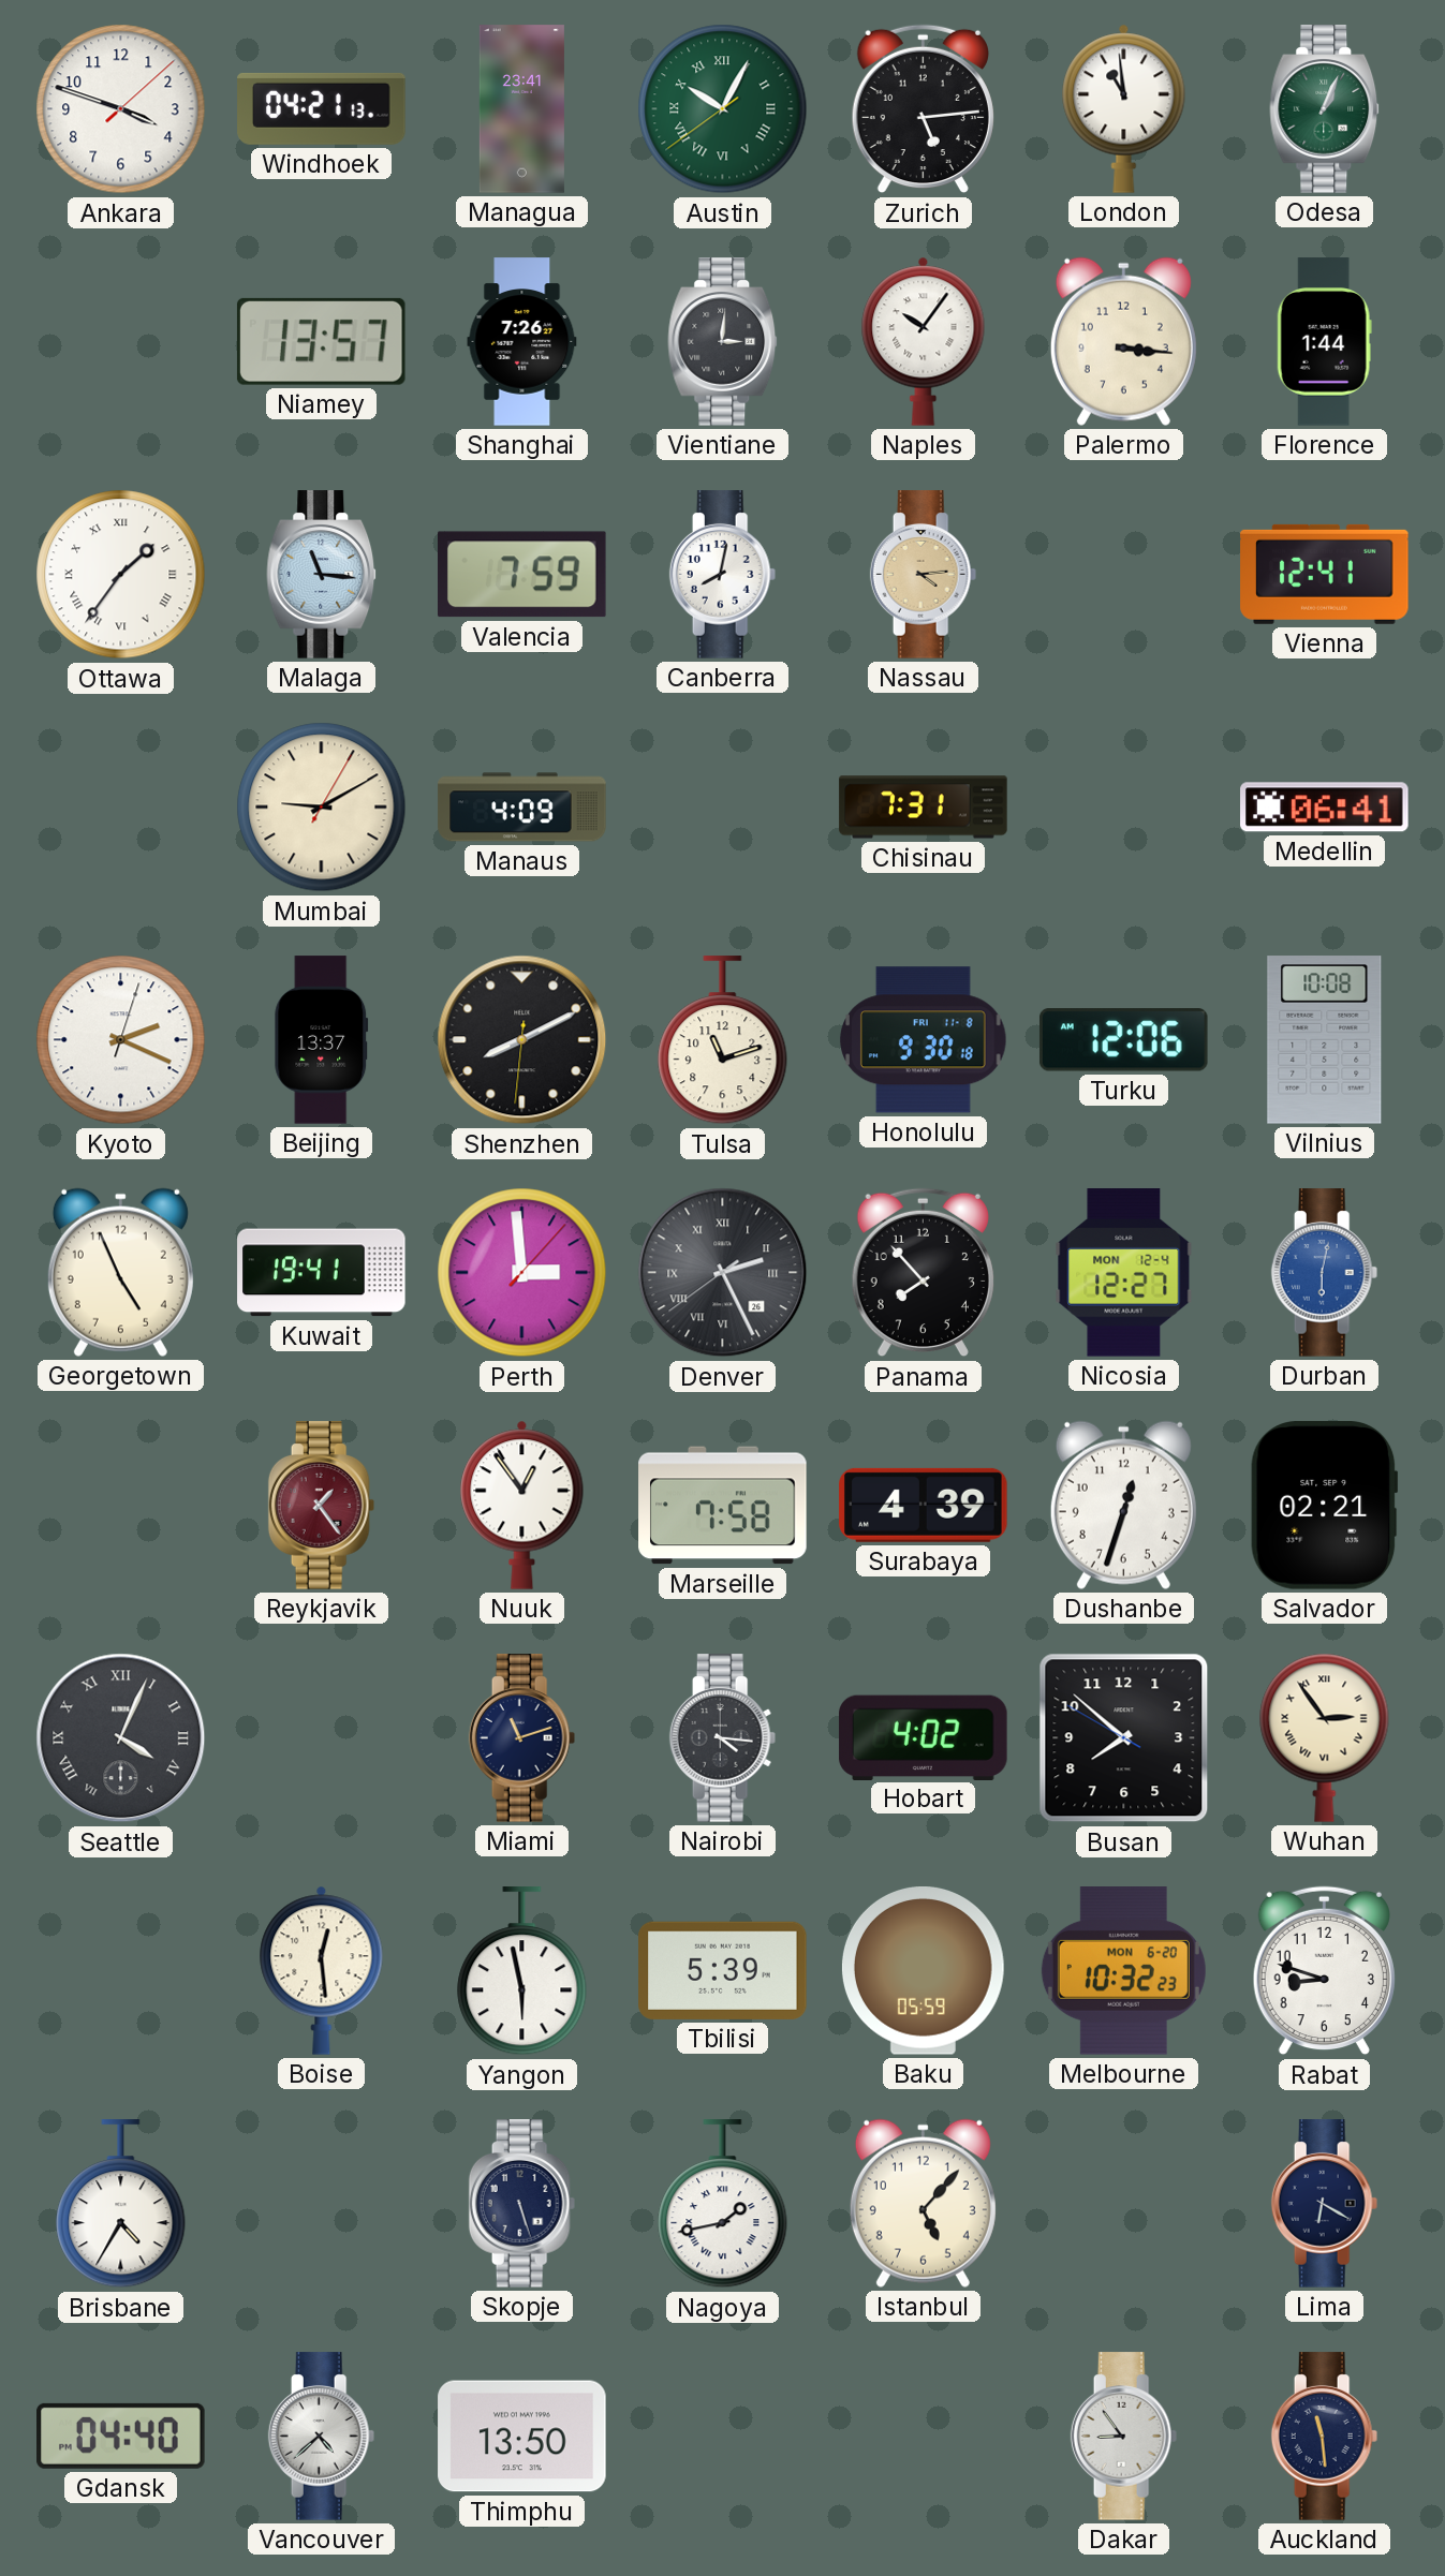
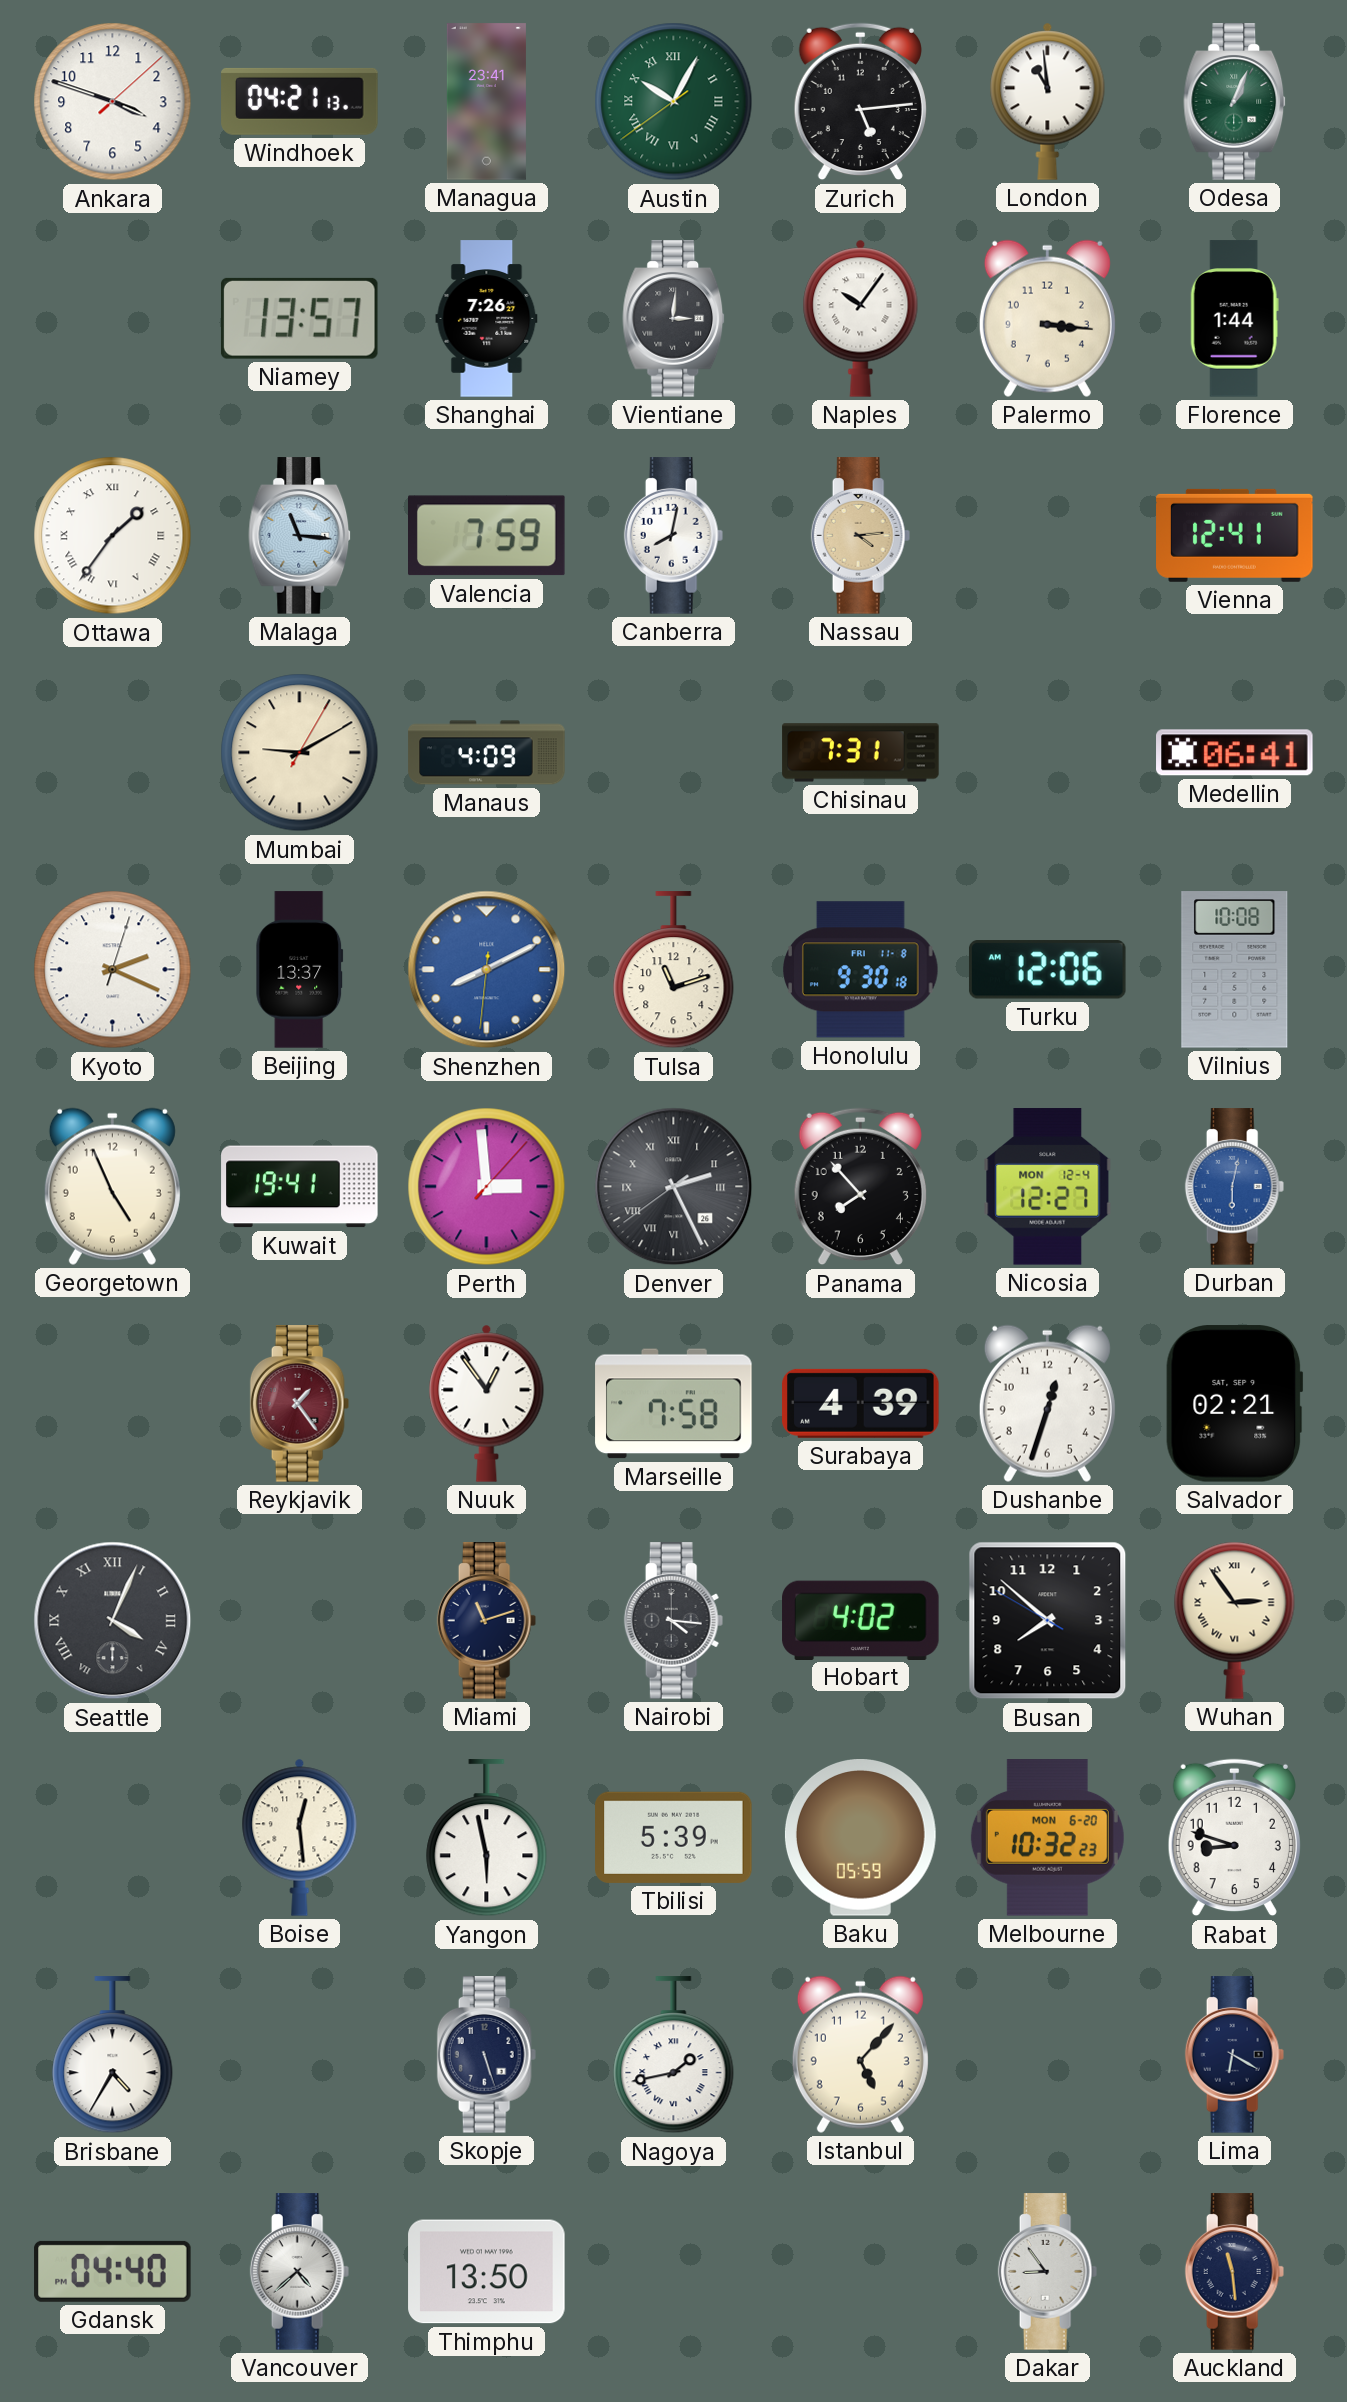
Shenzhen dial: black -> blue
